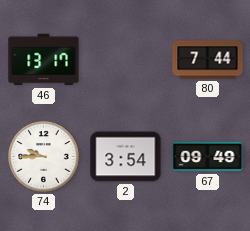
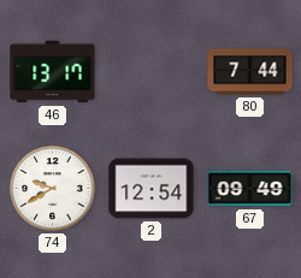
74: 9:45 -> 9:40
2: 3:54 -> 12:54
